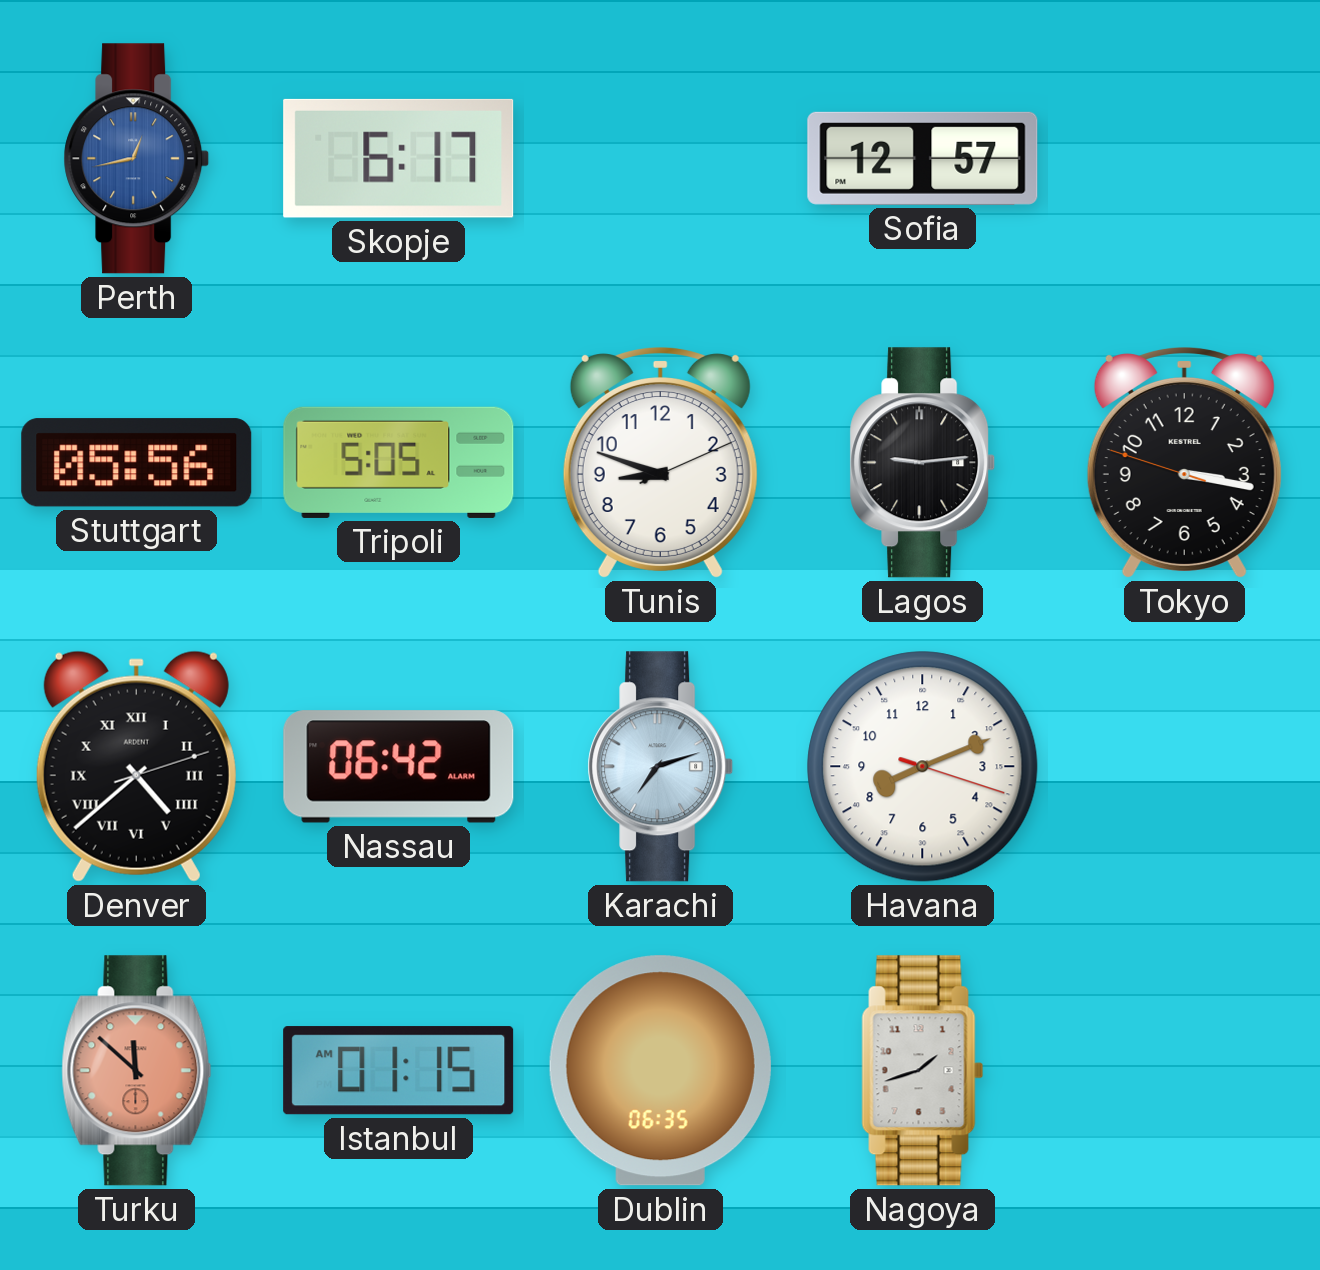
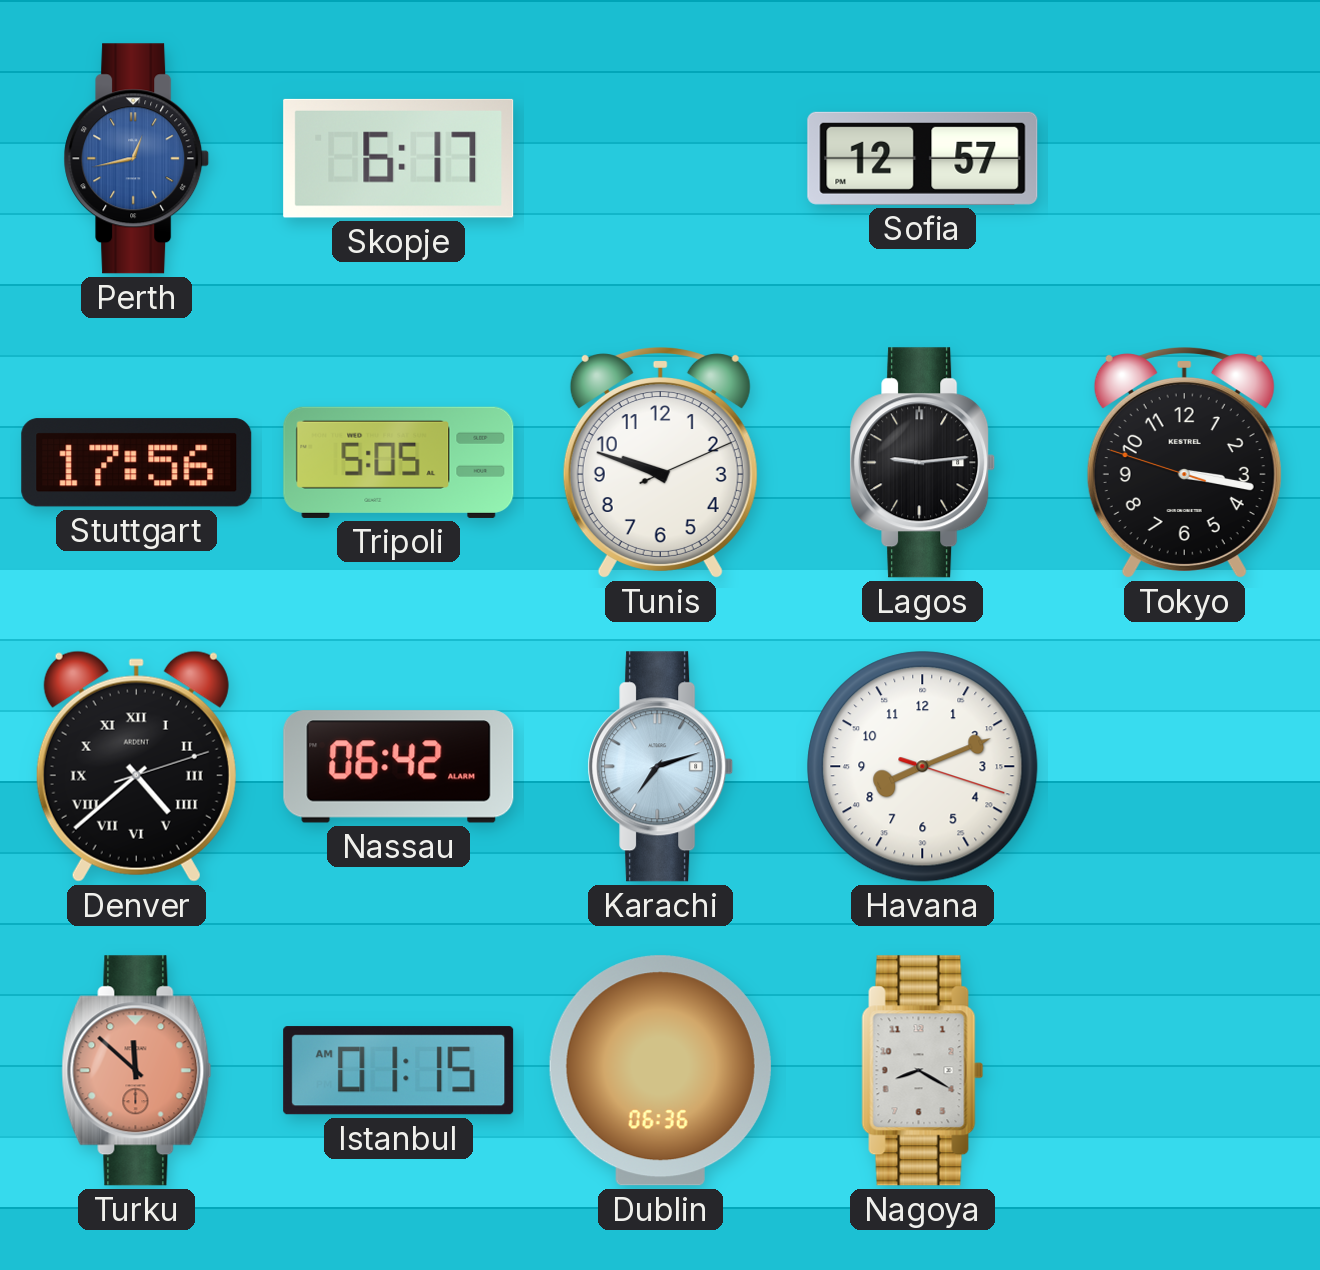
Stuttgart: 05:56 -> 17:56
Tunis: 8:48 -> 9:48
Dublin: 06:35 -> 06:36
Nagoya: 1:42 -> 8:20
